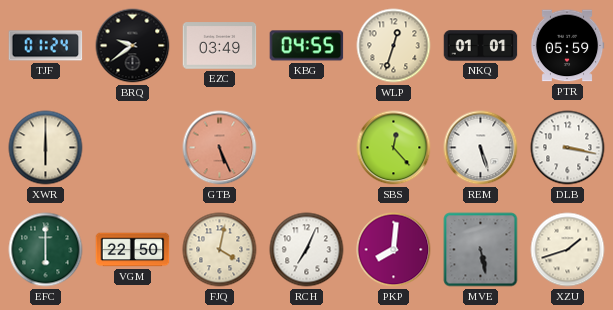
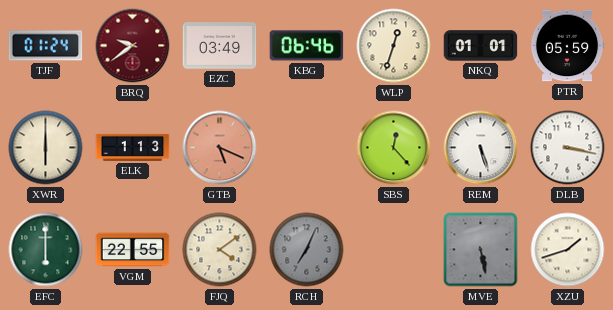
BRQ dial: black -> burgundy
KBG: 04:55 -> 06:46
ELK: none -> 1:13
GTB: 5:26 -> 5:19
VGM: 22:50 -> 22:55
FJQ: 4:02 -> 4:09
RCH dial: white -> grey
PKP: 8:01 -> none
